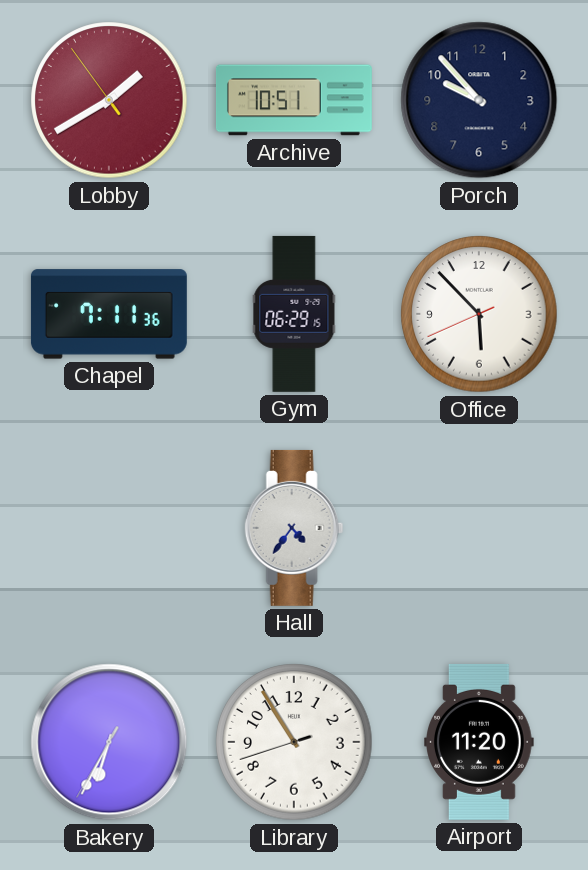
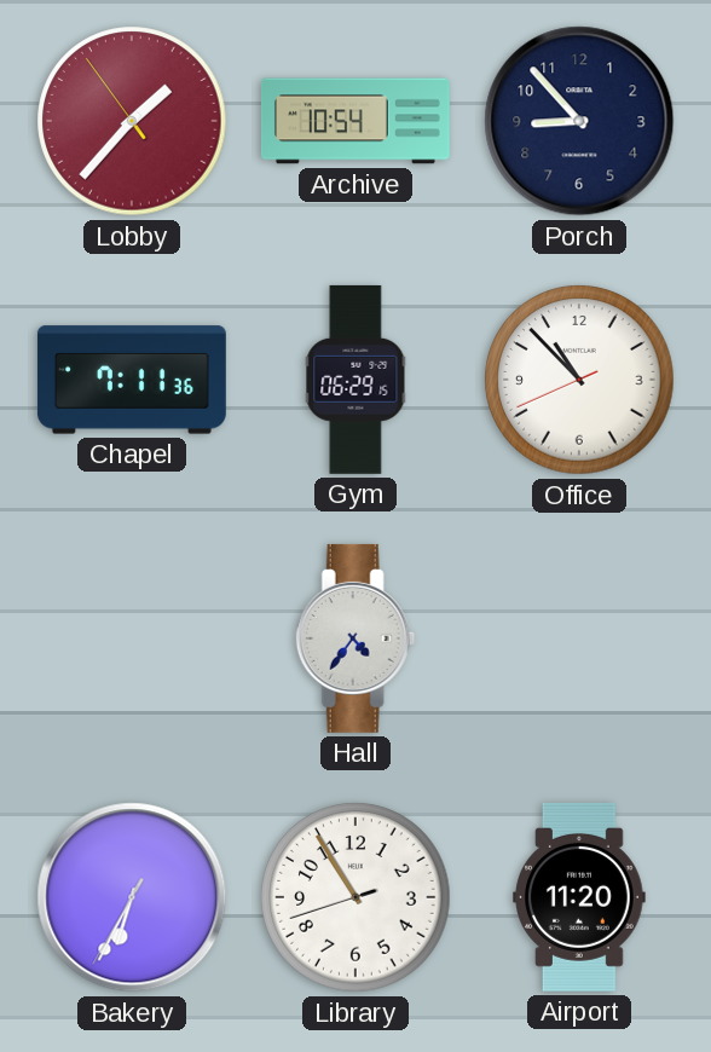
Lobby: 1:39 -> 1:36
Archive: 10:51 -> 10:54
Porch: 9:53 -> 8:53
Office: 5:52 -> 10:52
